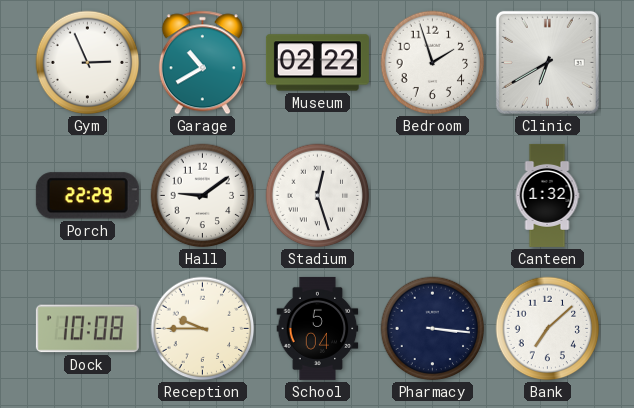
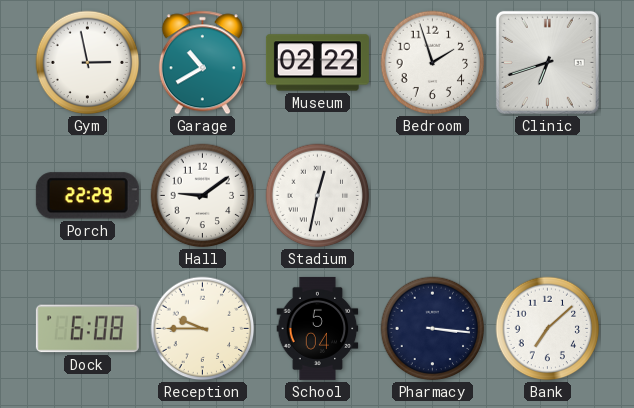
Gym: 2:56 -> 2:58
Clinic: 6:40 -> 6:42
Stadium: 12:27 -> 12:32
Canteen: 1:32 -> none
Dock: 10:08 -> 6:08
